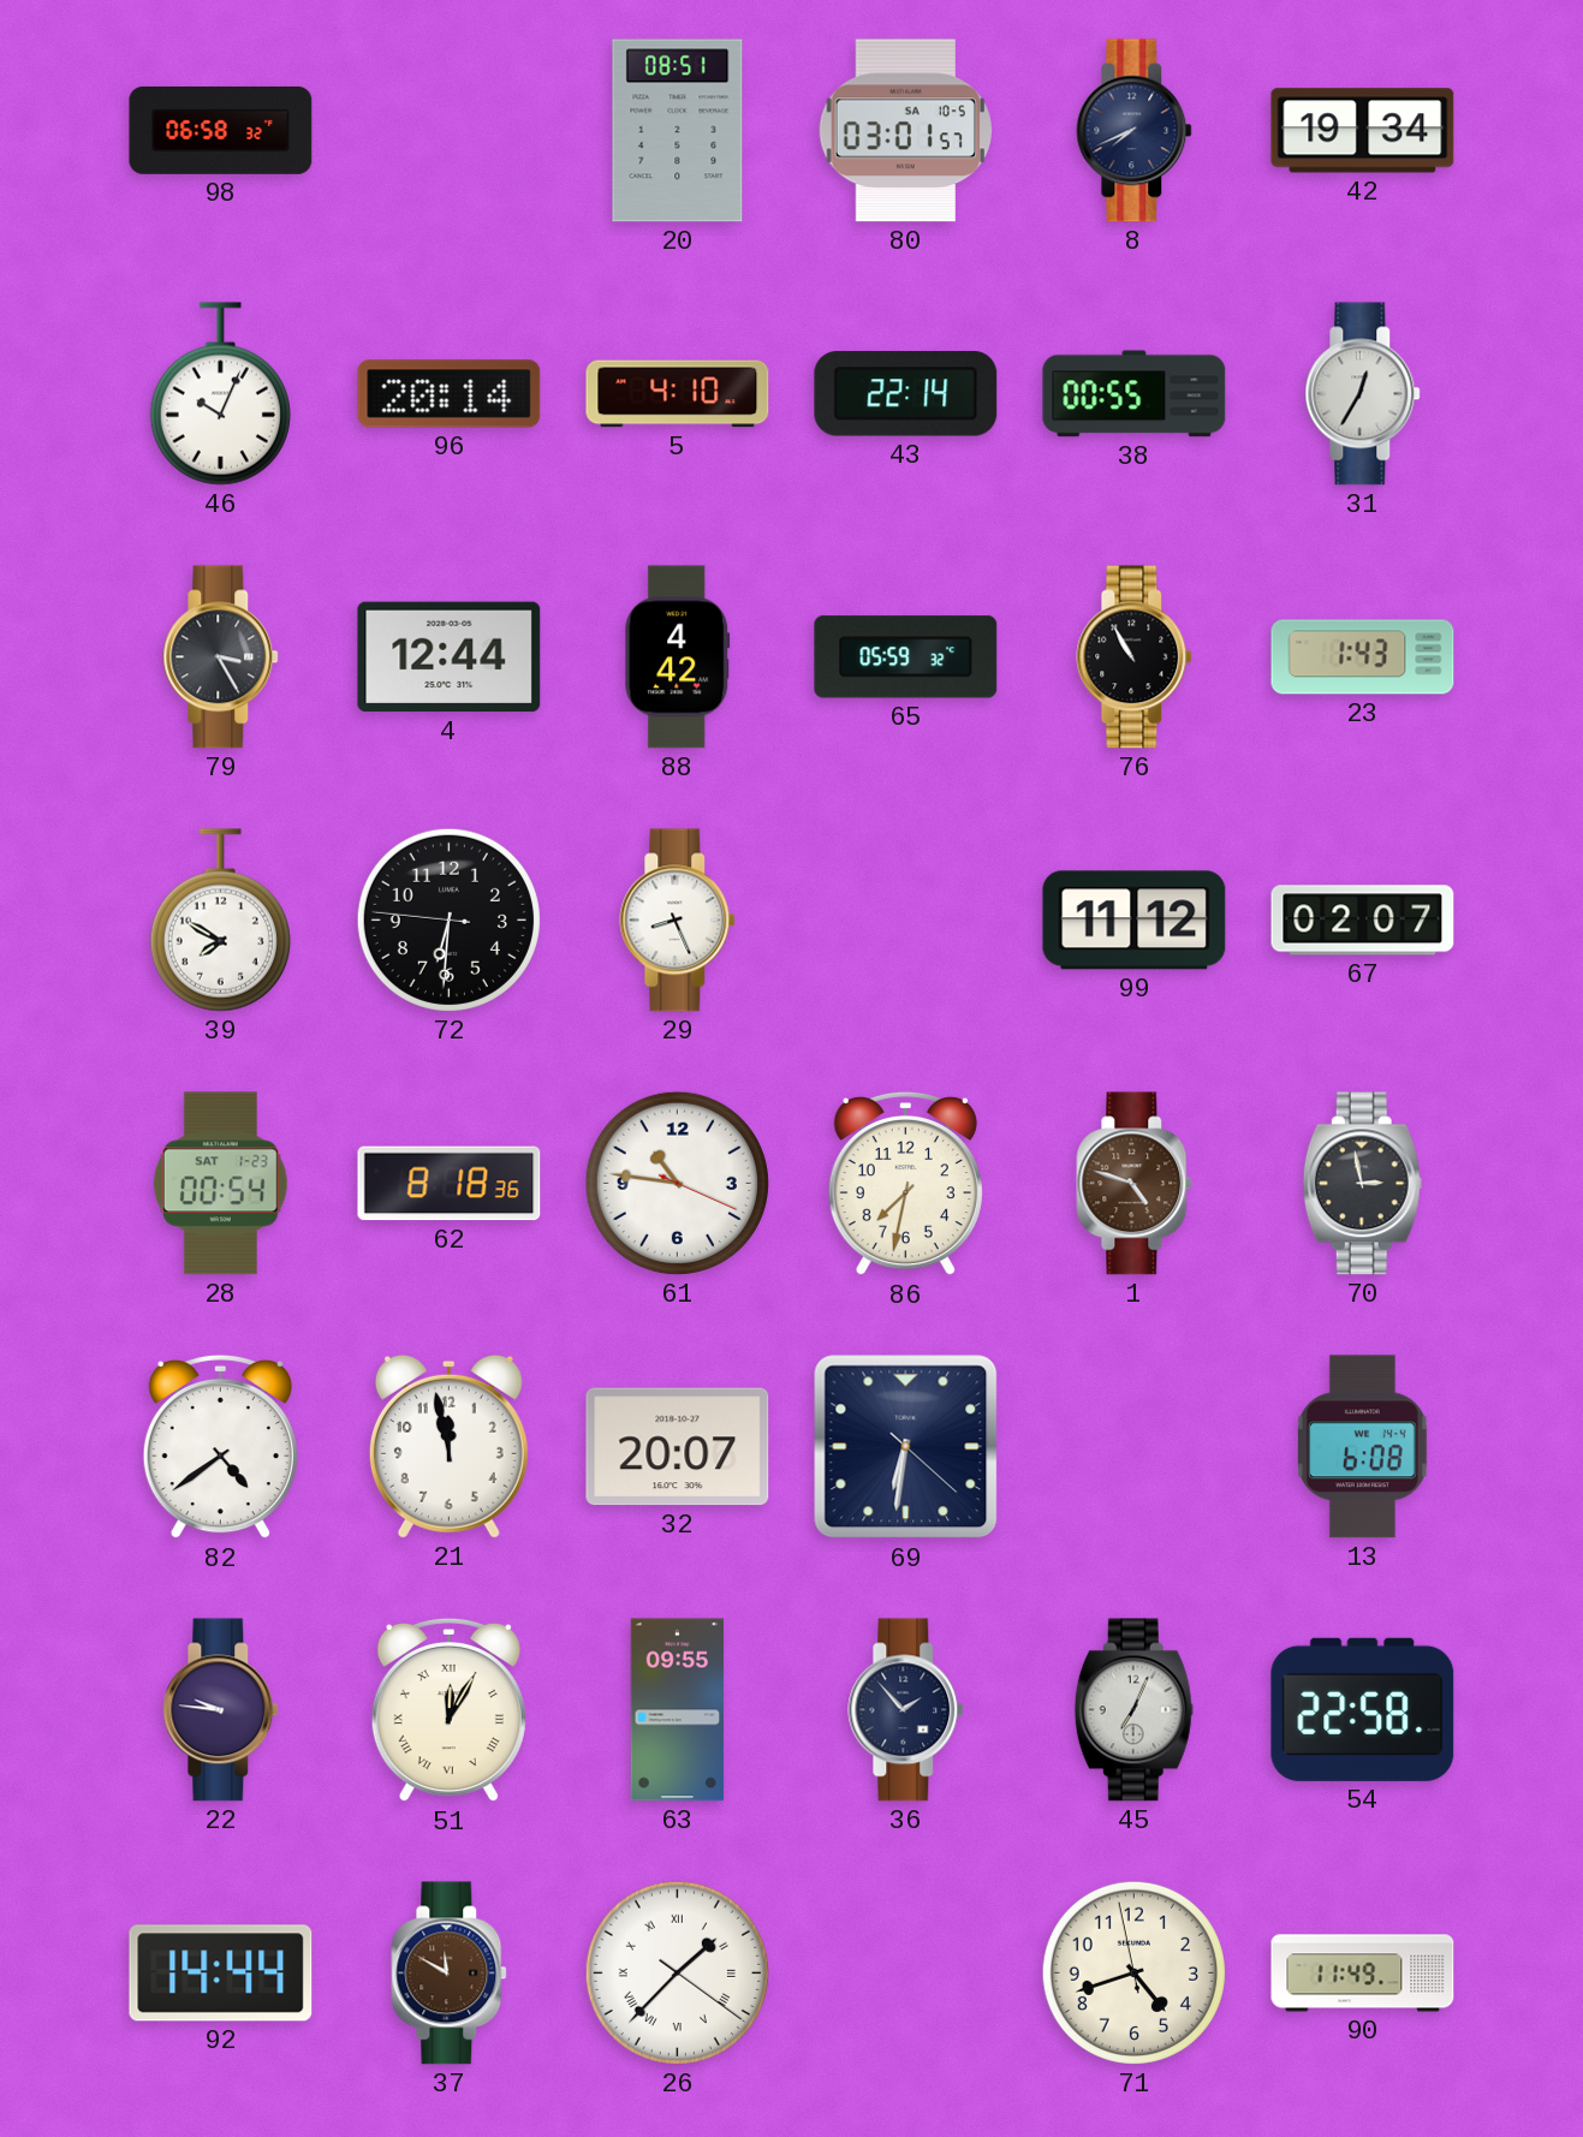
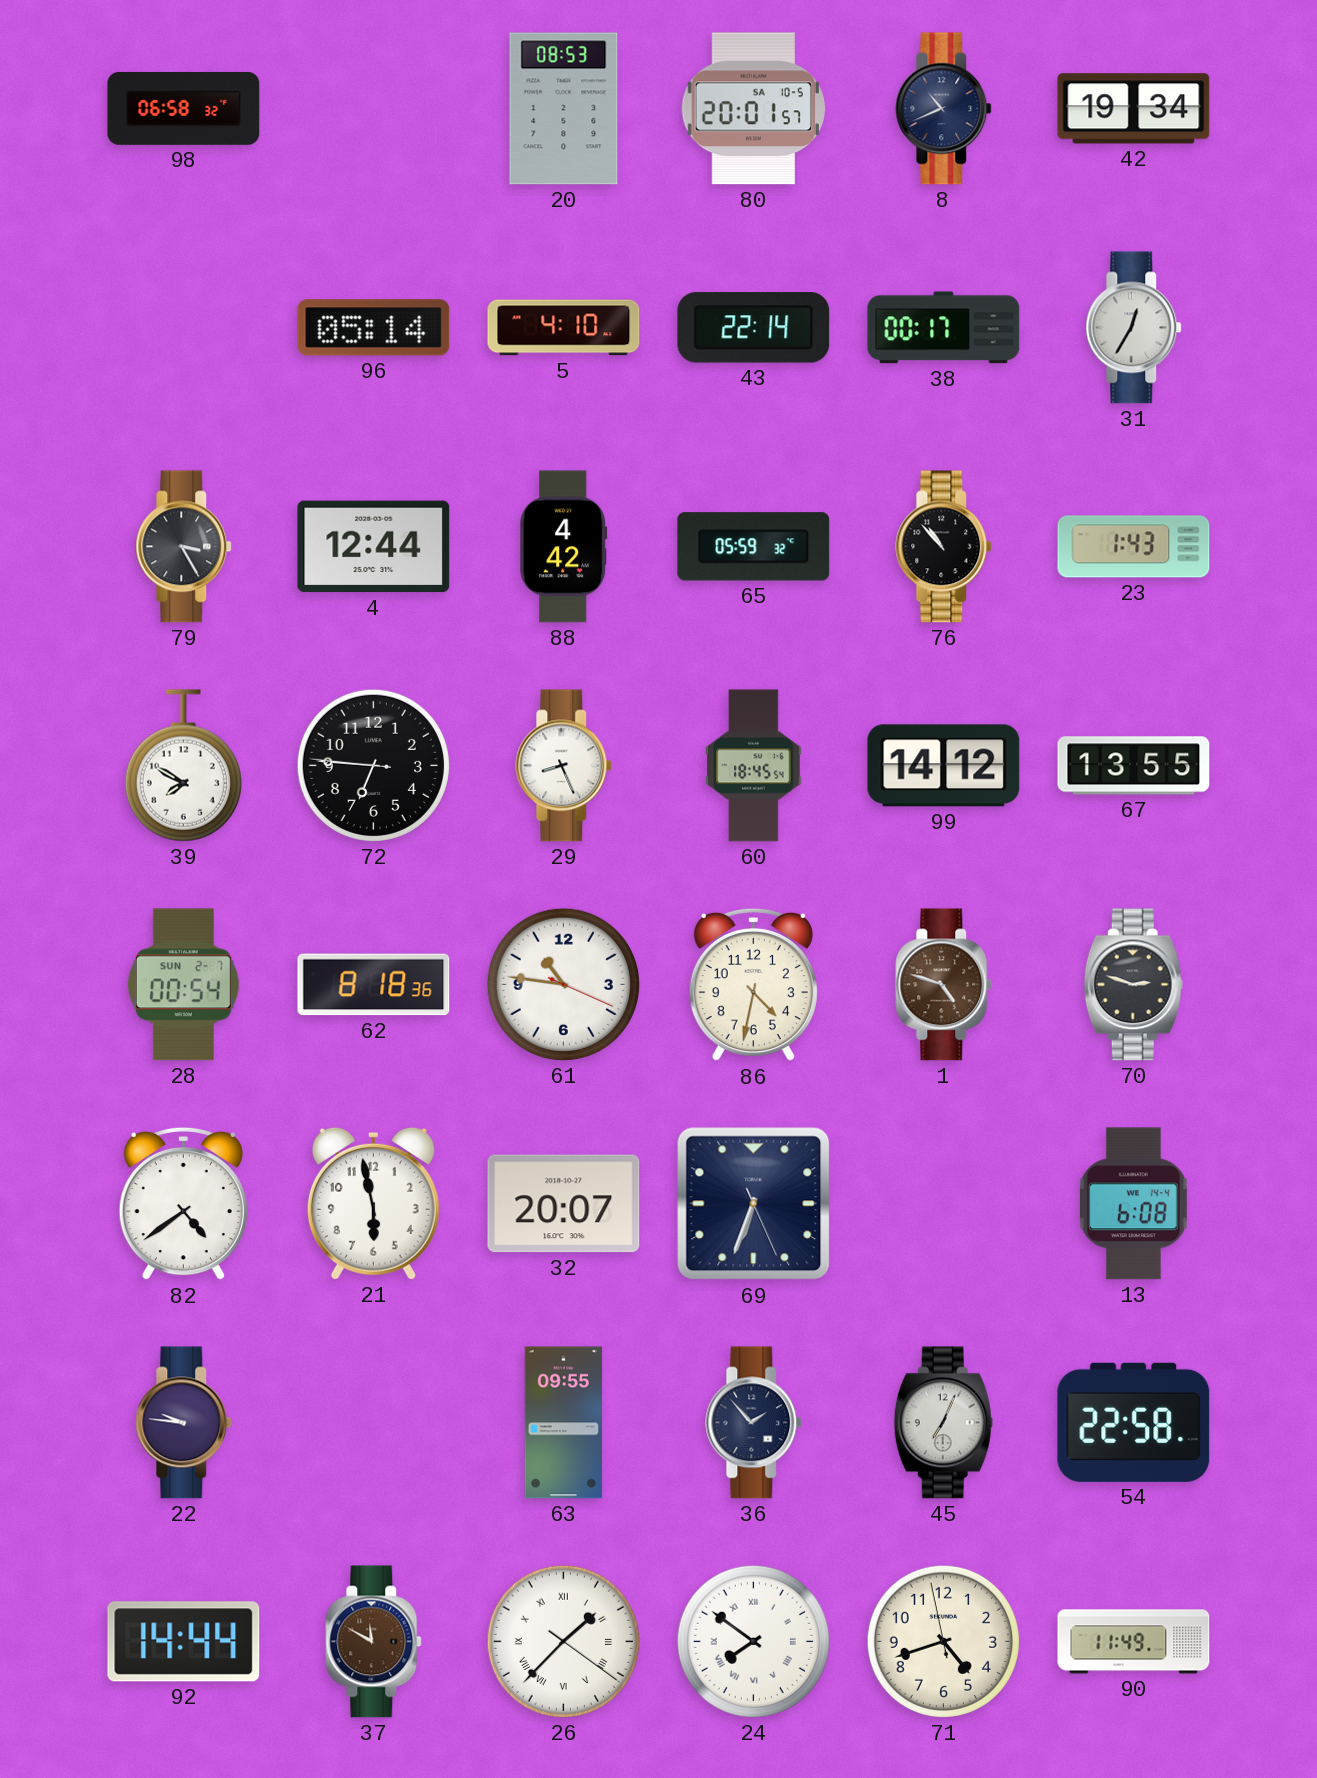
20: 08:51 -> 08:53
80: 03:01 -> 20:01
8: 7:41 -> 10:41
46: 10:04 -> none
96: 20:14 -> 05:14
38: 00:55 -> 00:17
76: 10:55 -> 10:53
72: 6:30 -> 6:45
60: none -> 18:45
99: 11:12 -> 14:12
67: 02:07 -> 13:55
28 date: SAT 1-23 -> SUN 2-7
86: 7:32 -> 4:32
70: 2:58 -> 2:48
21: 11:58 -> 5:58
69: 6:31 -> 6:33
51: 12:05 -> none
24: none -> 7:51
